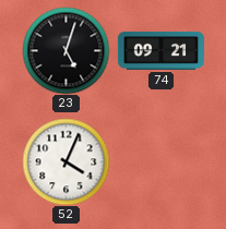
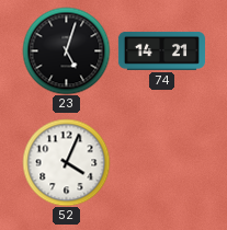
74: 09:21 -> 14:21
